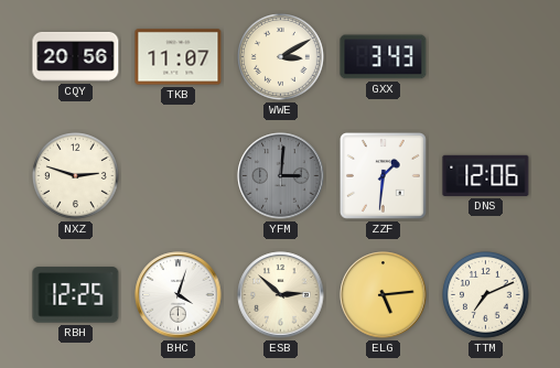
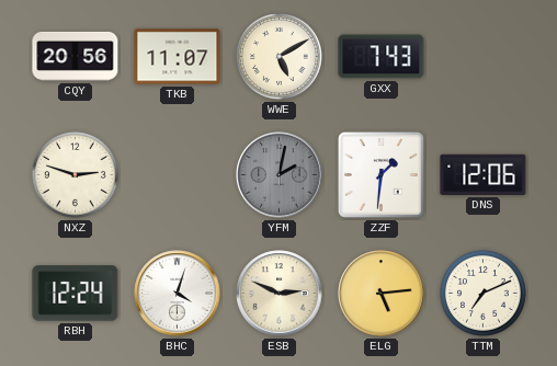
WWE: 3:10 -> 5:10
GXX: 3:43 -> 7:43
YFM: 3:01 -> 2:02
RBH: 12:25 -> 12:24
ESB: 2:52 -> 2:49
